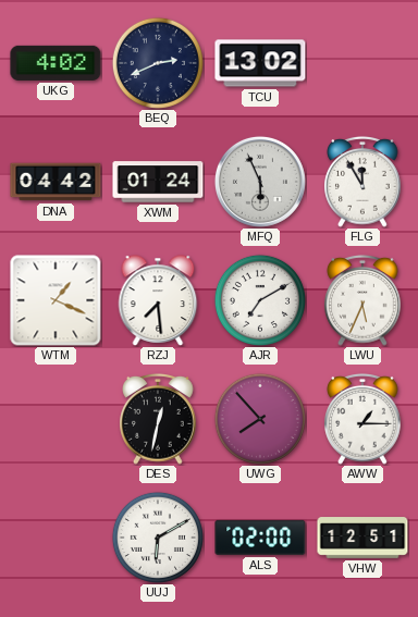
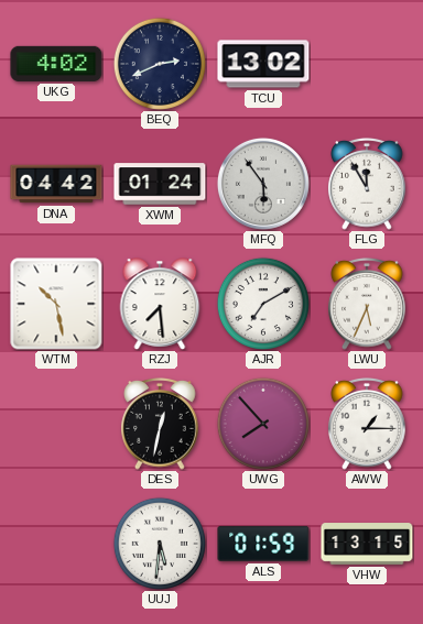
MFQ: 5:56 -> 5:54
WTM: 1:19 -> 10:28
UUJ: 6:10 -> 5:31
ALS: 02:00 -> 01:59
VHW: 12:51 -> 13:15
